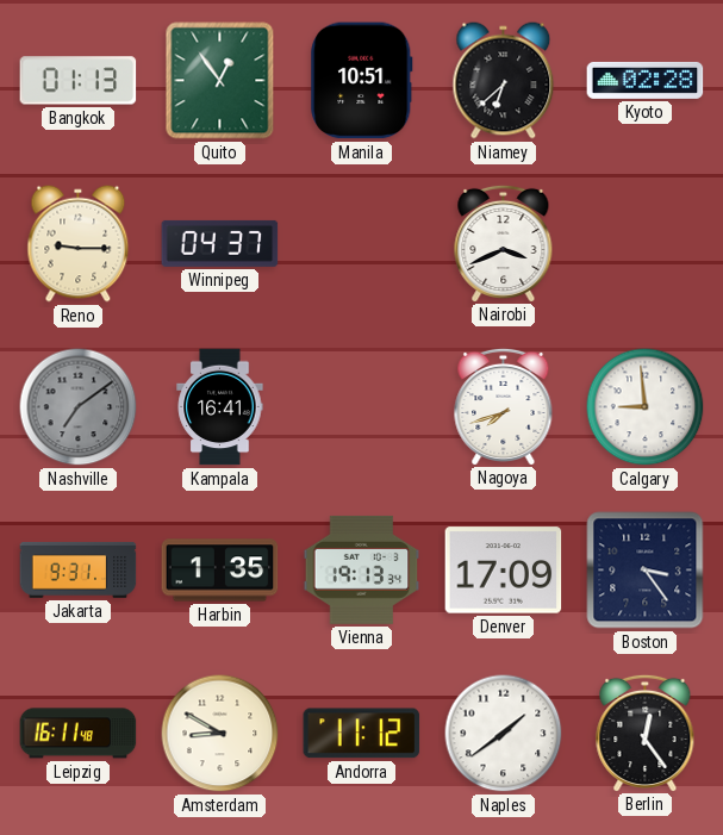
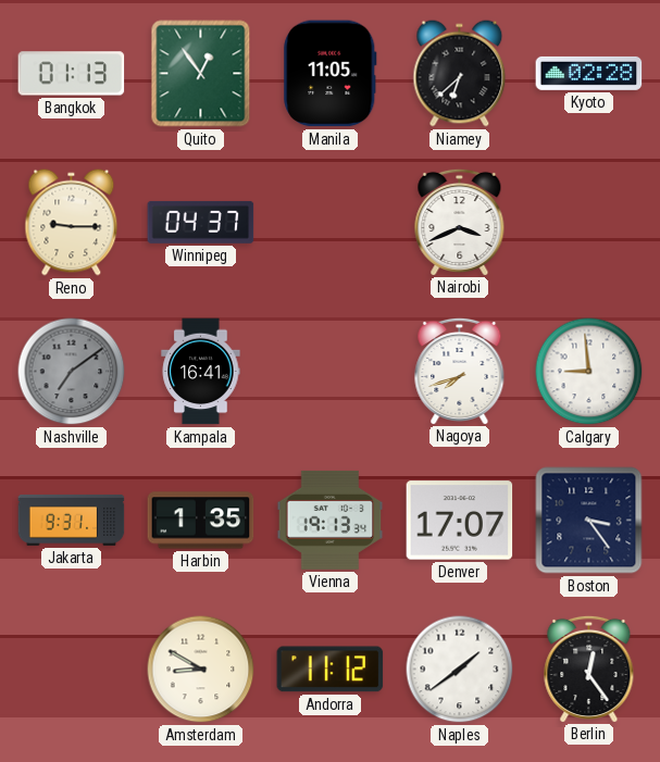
Manila: 10:51 -> 11:05
Denver: 17:09 -> 17:07
Leipzig: 16:11 -> none
